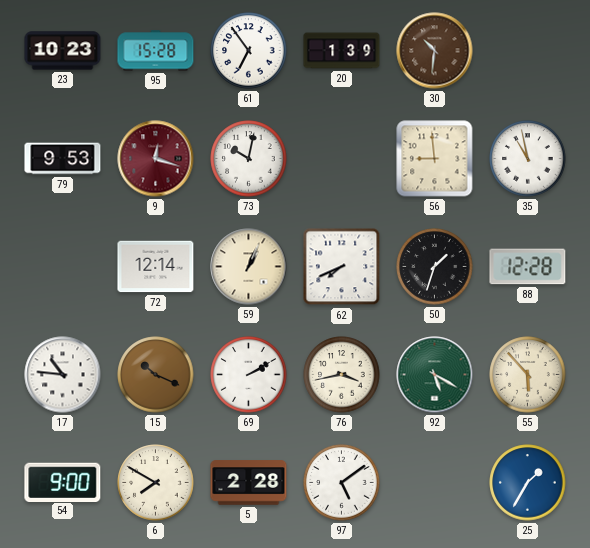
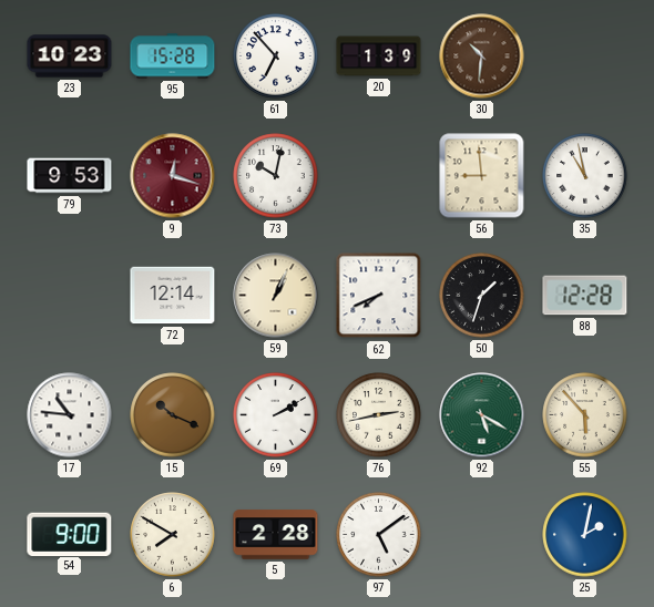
61: 6:54 -> 6:53
76: 3:43 -> 2:43
25: 1:35 -> 2:02
